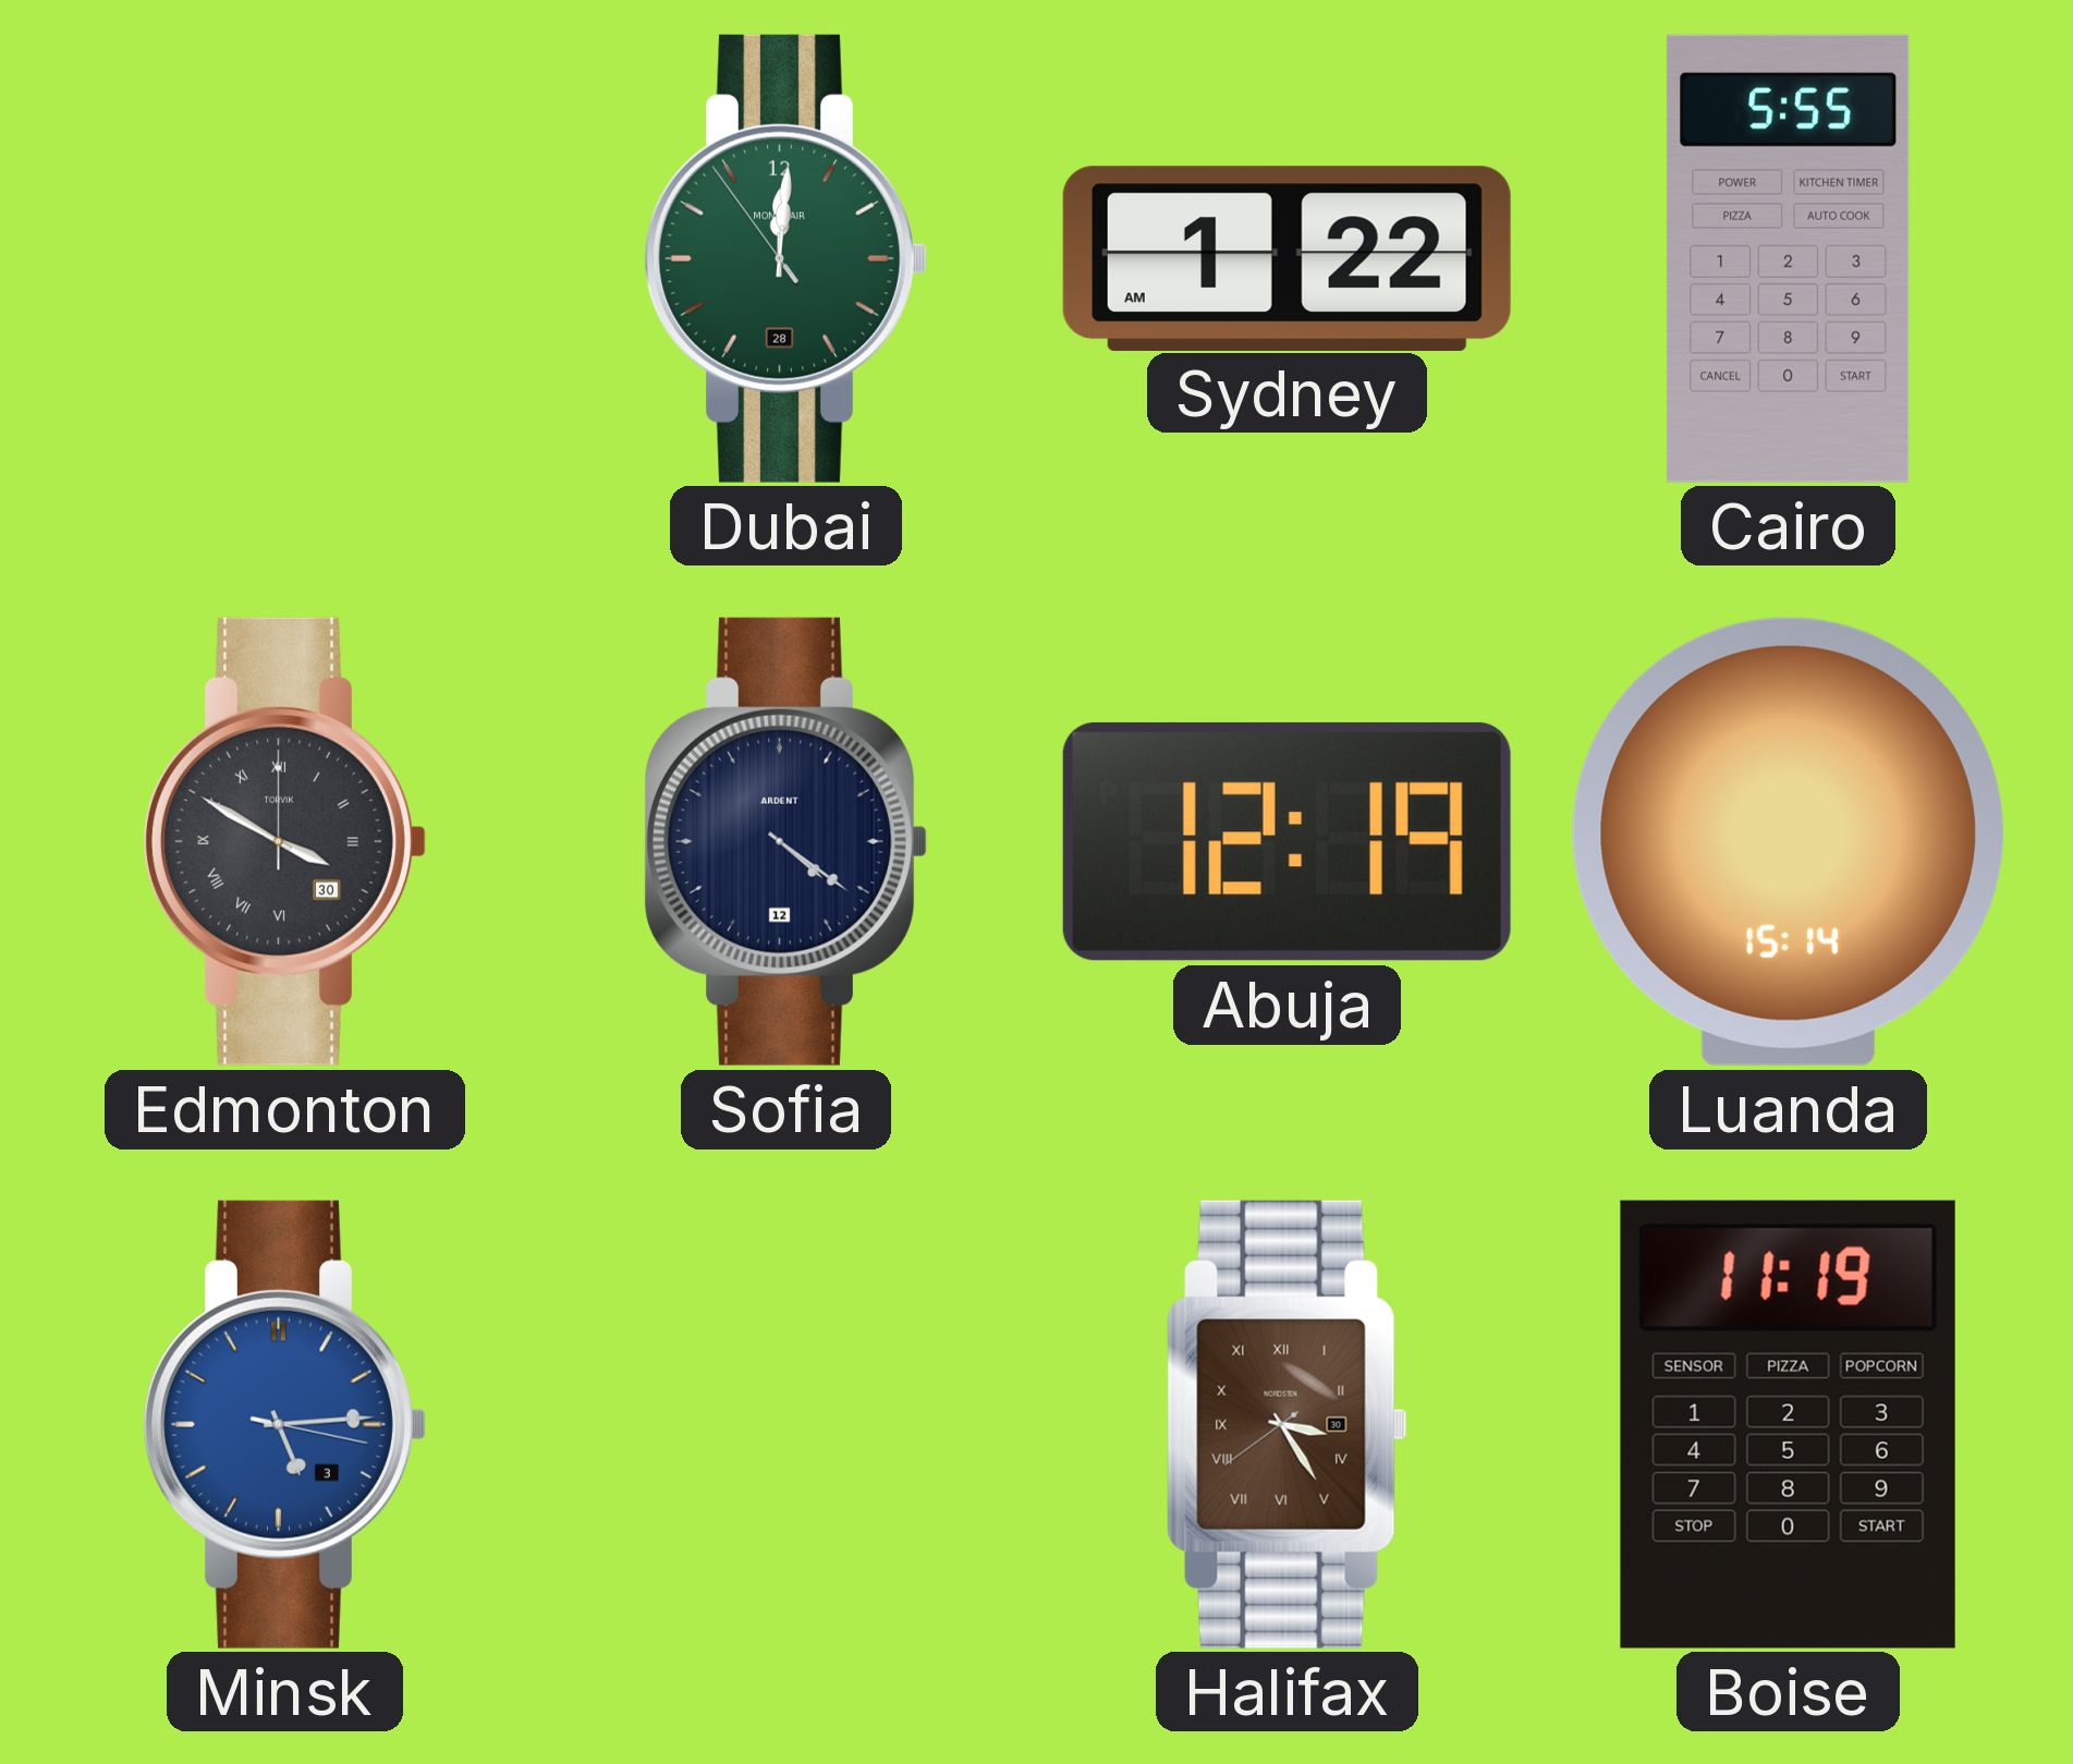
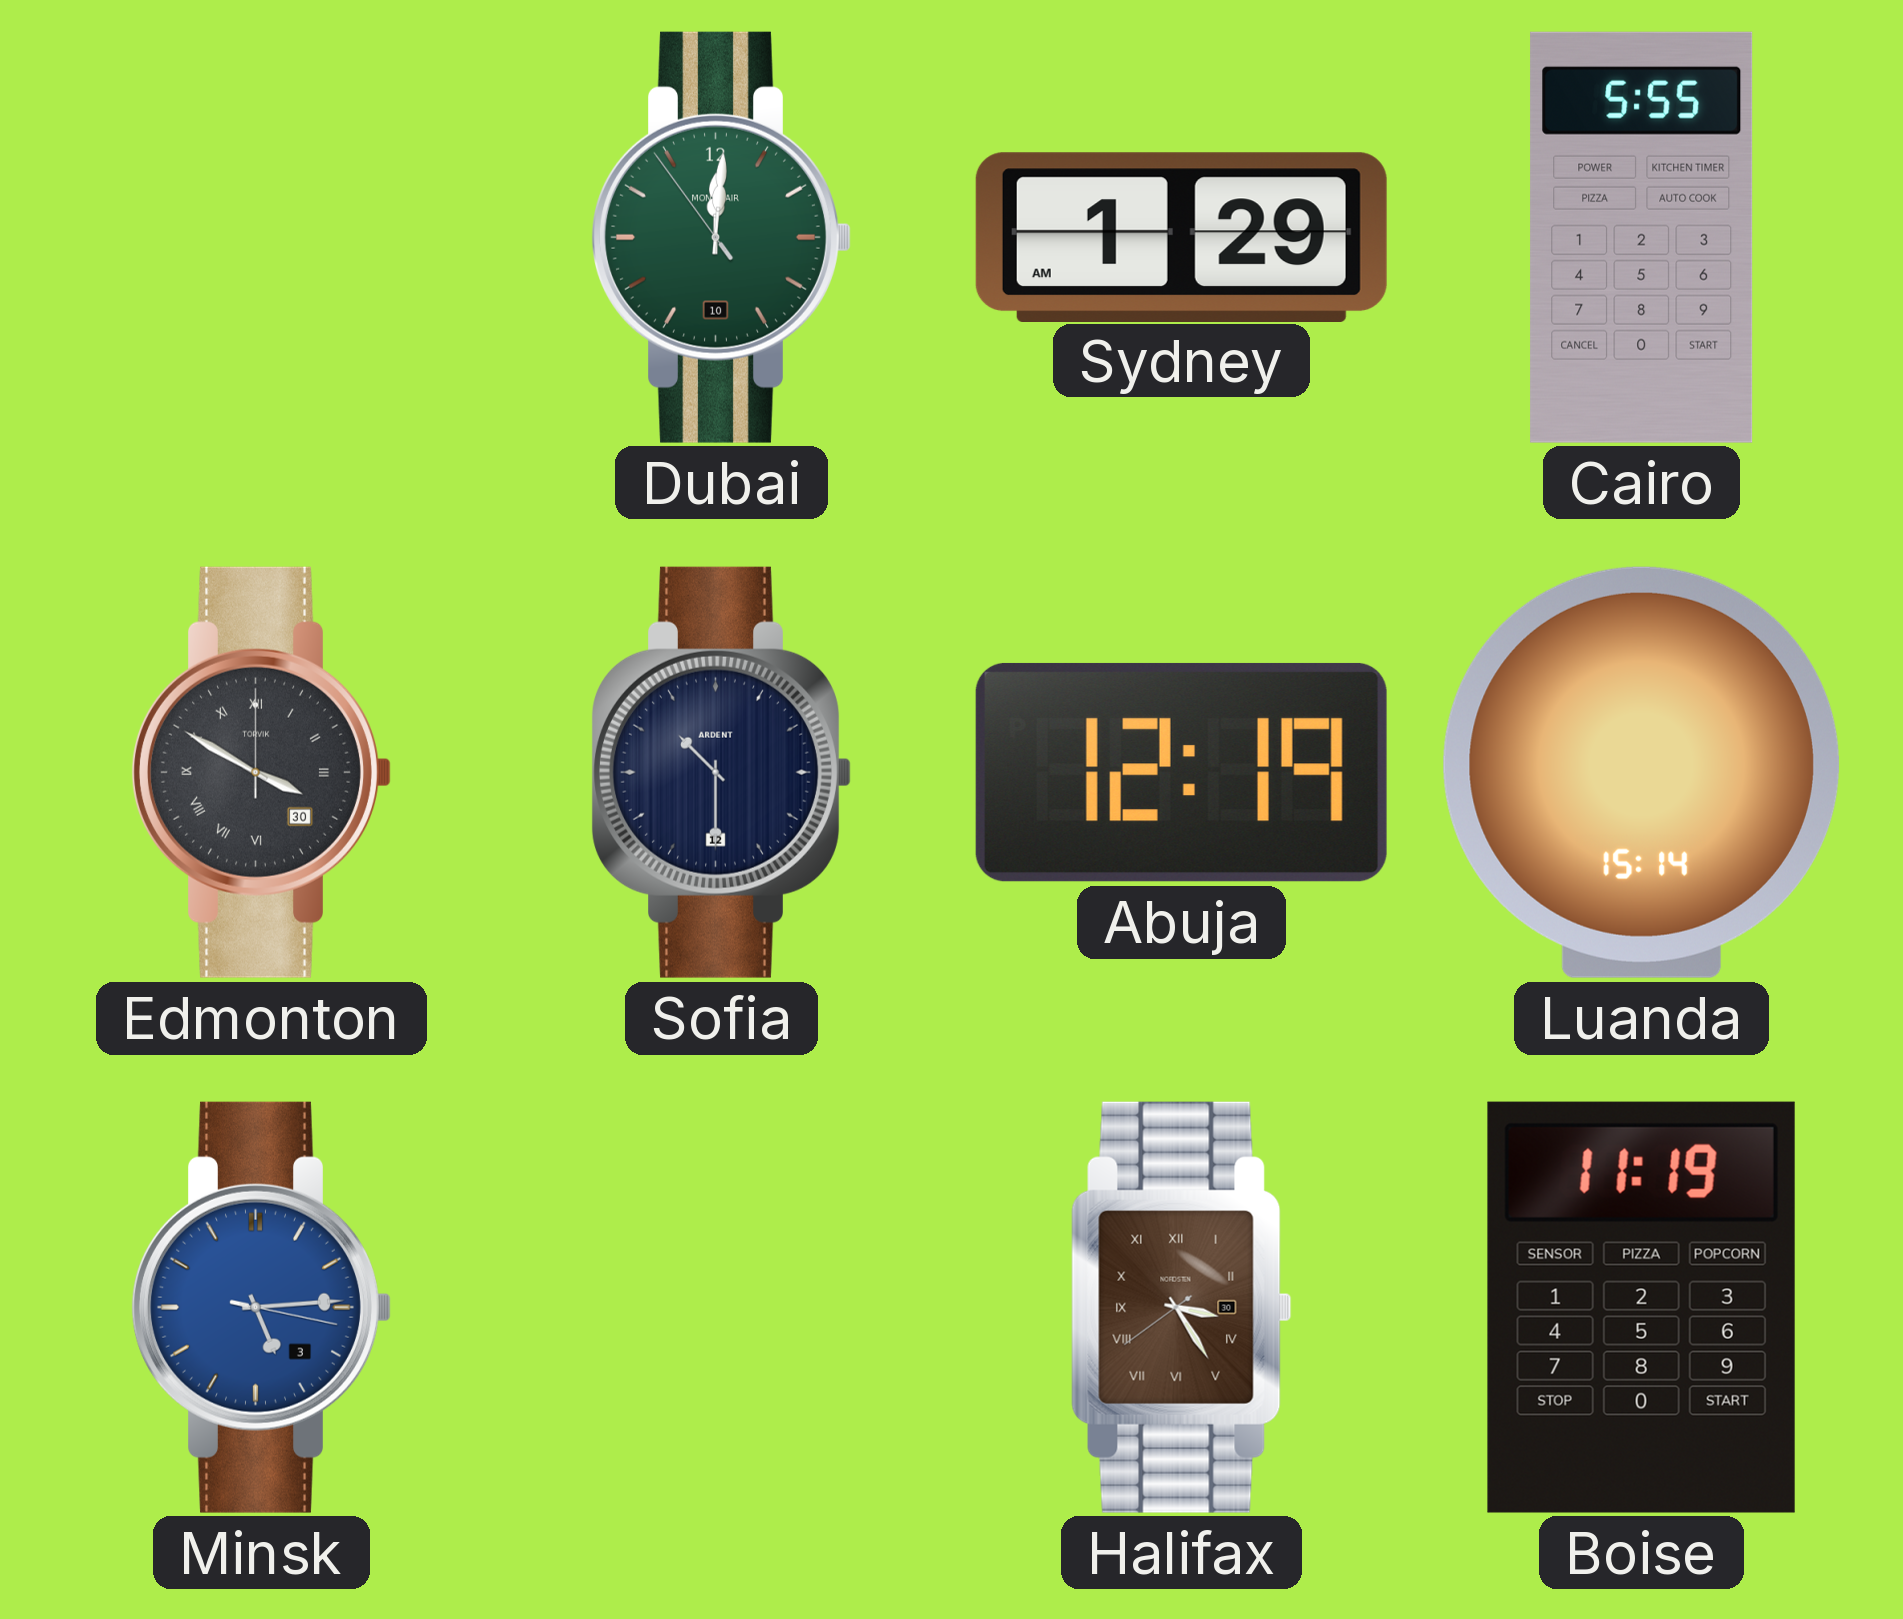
Dubai date: 28 -> 10
Sydney: 1:22 -> 1:29
Sofia: 4:21 -> 10:30
